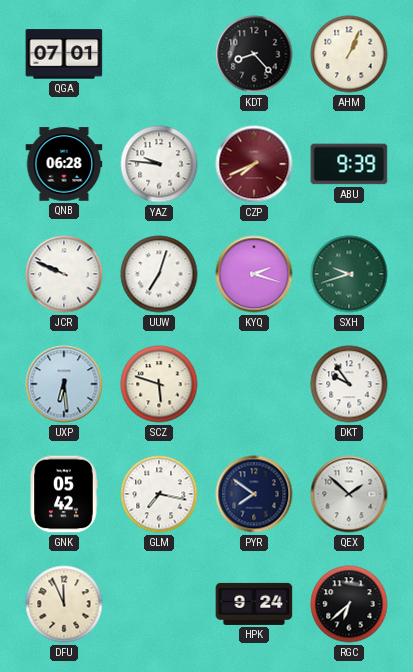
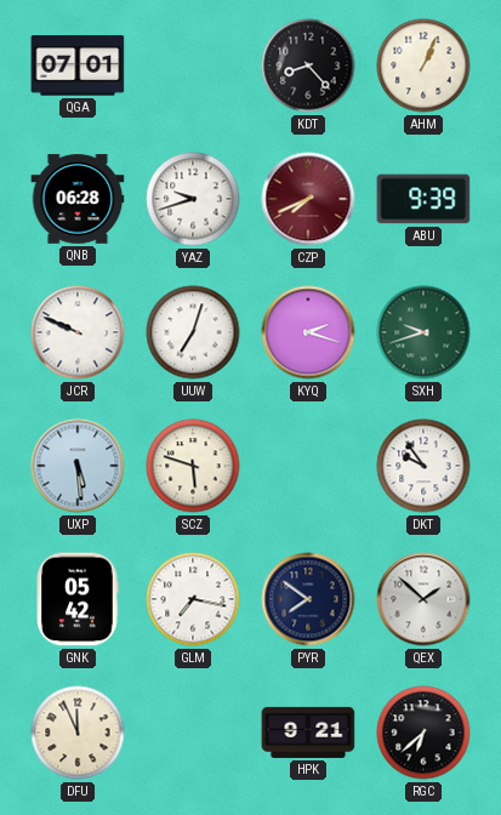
YAZ: 9:46 -> 9:42
UXP: 6:29 -> 5:29
HPK: 9:24 -> 9:21
